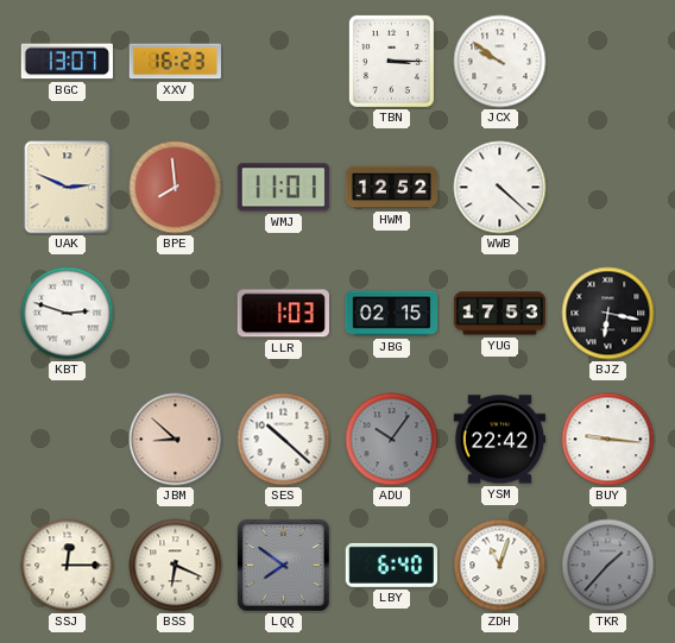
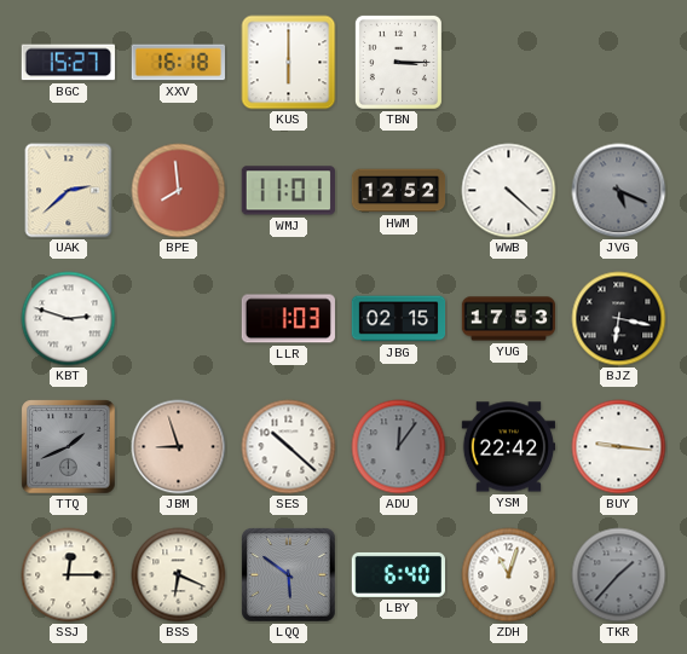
BGC: 13:07 -> 15:27
XXV: 16:23 -> 16:18
KUS: none -> 6:00
JCX: 9:51 -> none
UAK: 2:49 -> 2:38
JVG: none -> 5:19
TTQ: none -> 1:41
JBM: 8:52 -> 8:57
ADU: 10:06 -> 12:06
LQQ: 7:51 -> 5:51
